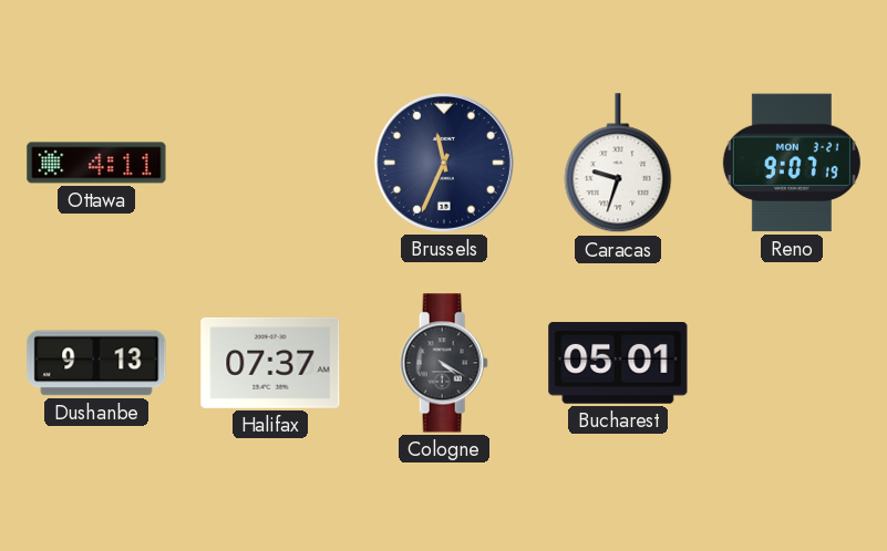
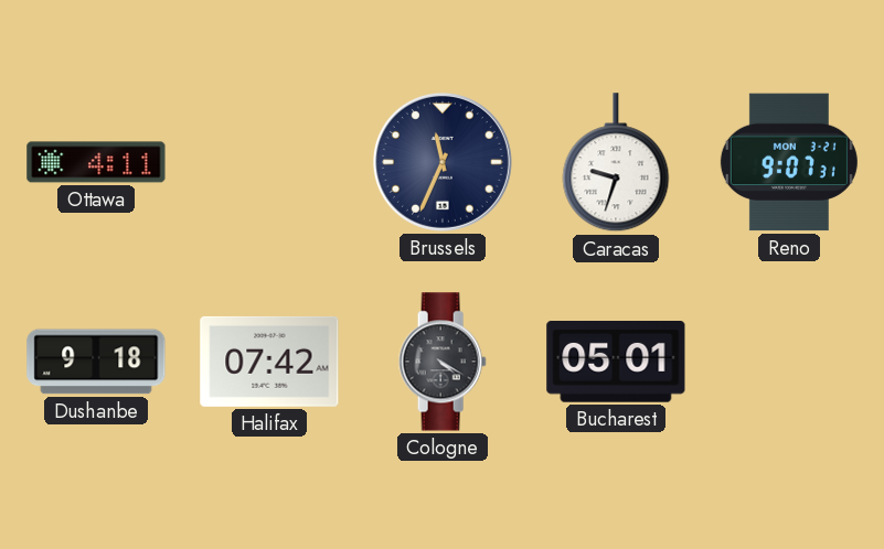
Reno: 9:07:19 -> 9:07:31
Dushanbe: 9:13 -> 9:18
Halifax: 07:37 -> 07:42
